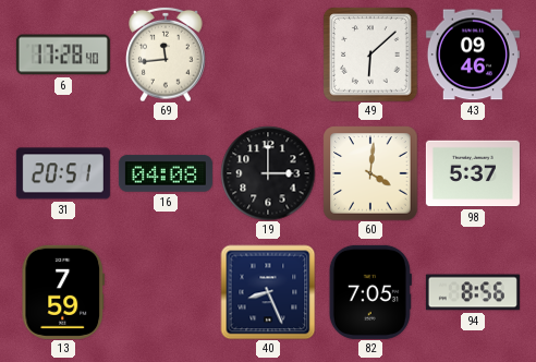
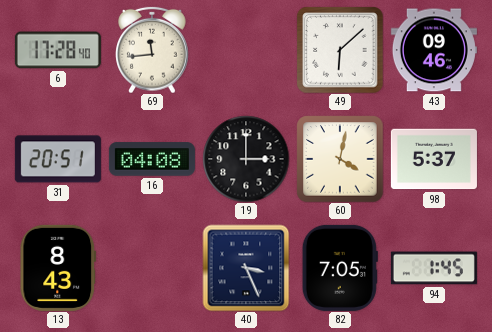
60: 4:01 -> 4:02
13: 7:59 -> 8:43
40: 8:26 -> 3:26
94: 8:56 -> 1:45
